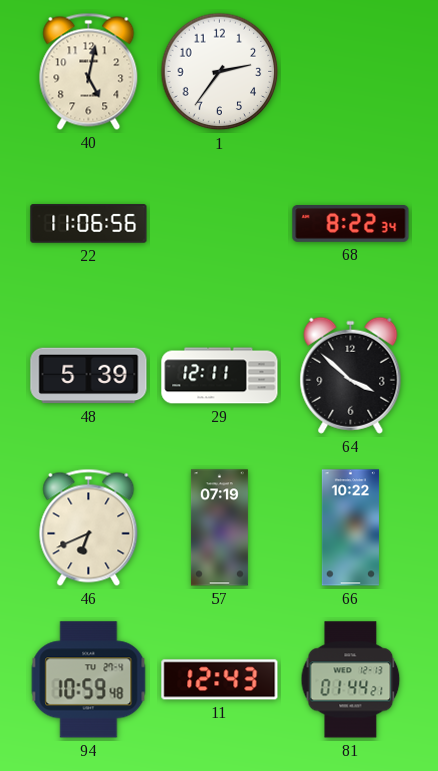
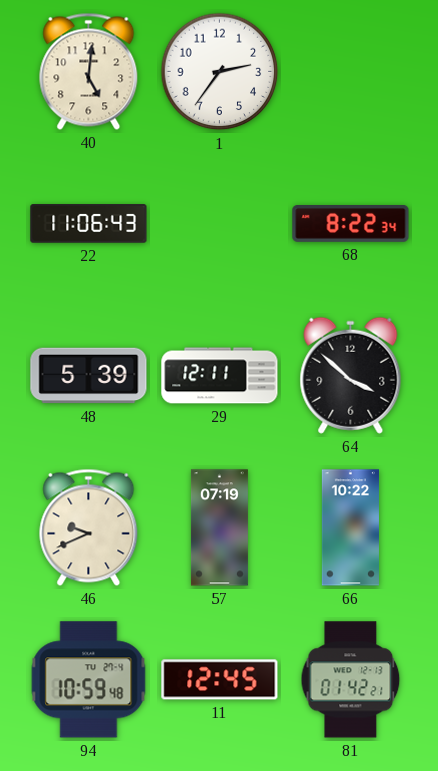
40: 5:02 -> 5:01
22: 11:06:56 -> 11:06:43
46: 6:41 -> 9:41
11: 12:43 -> 12:45
81: 01:44 -> 01:42
